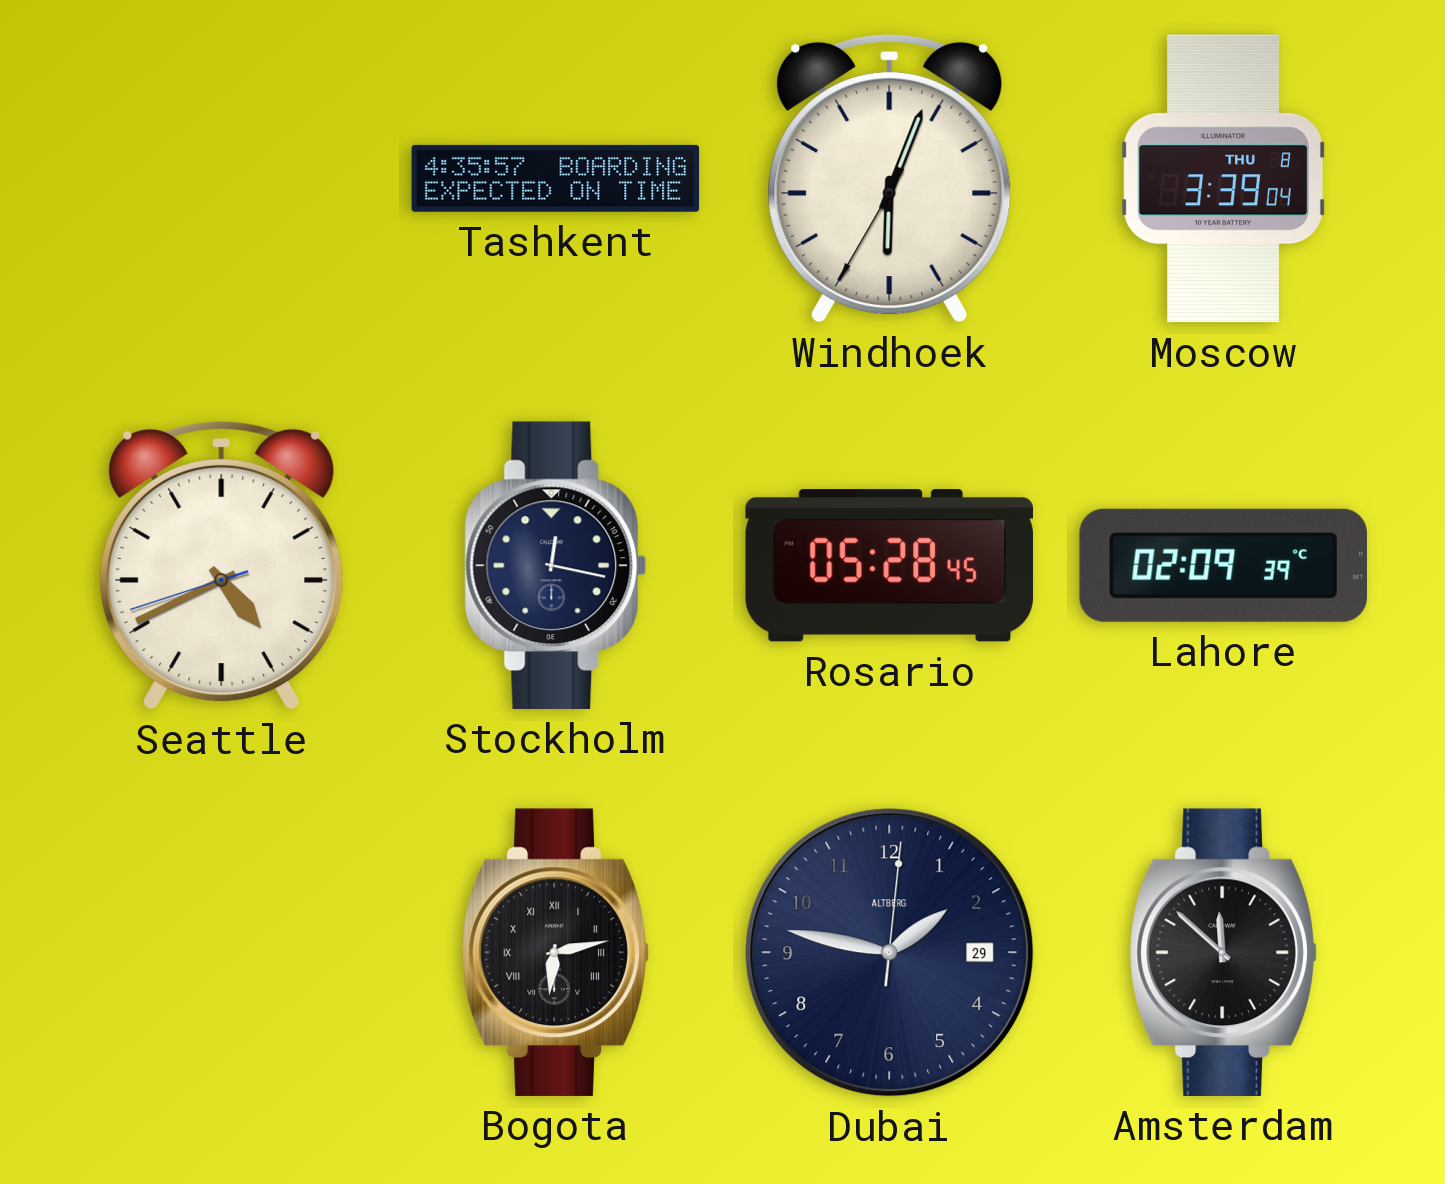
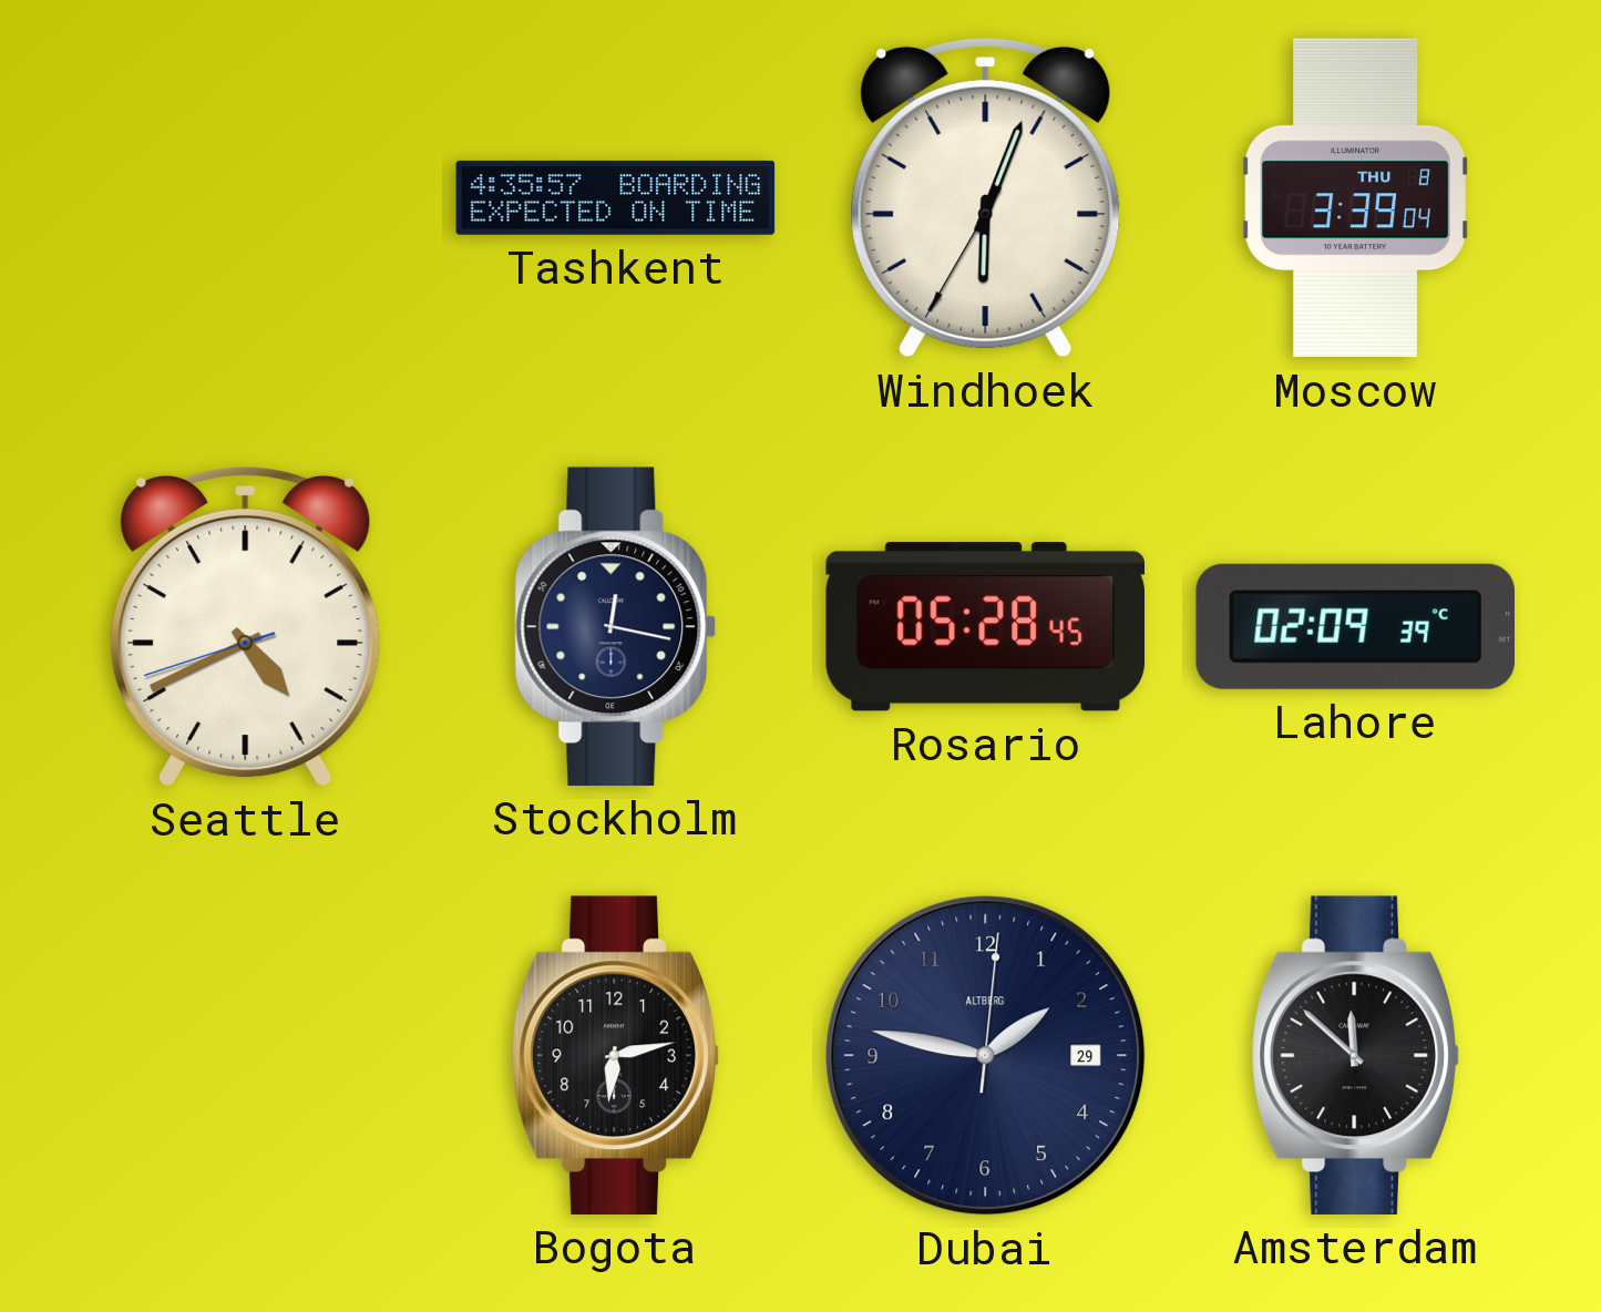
Bogota numerals: Roman -> Arabic
